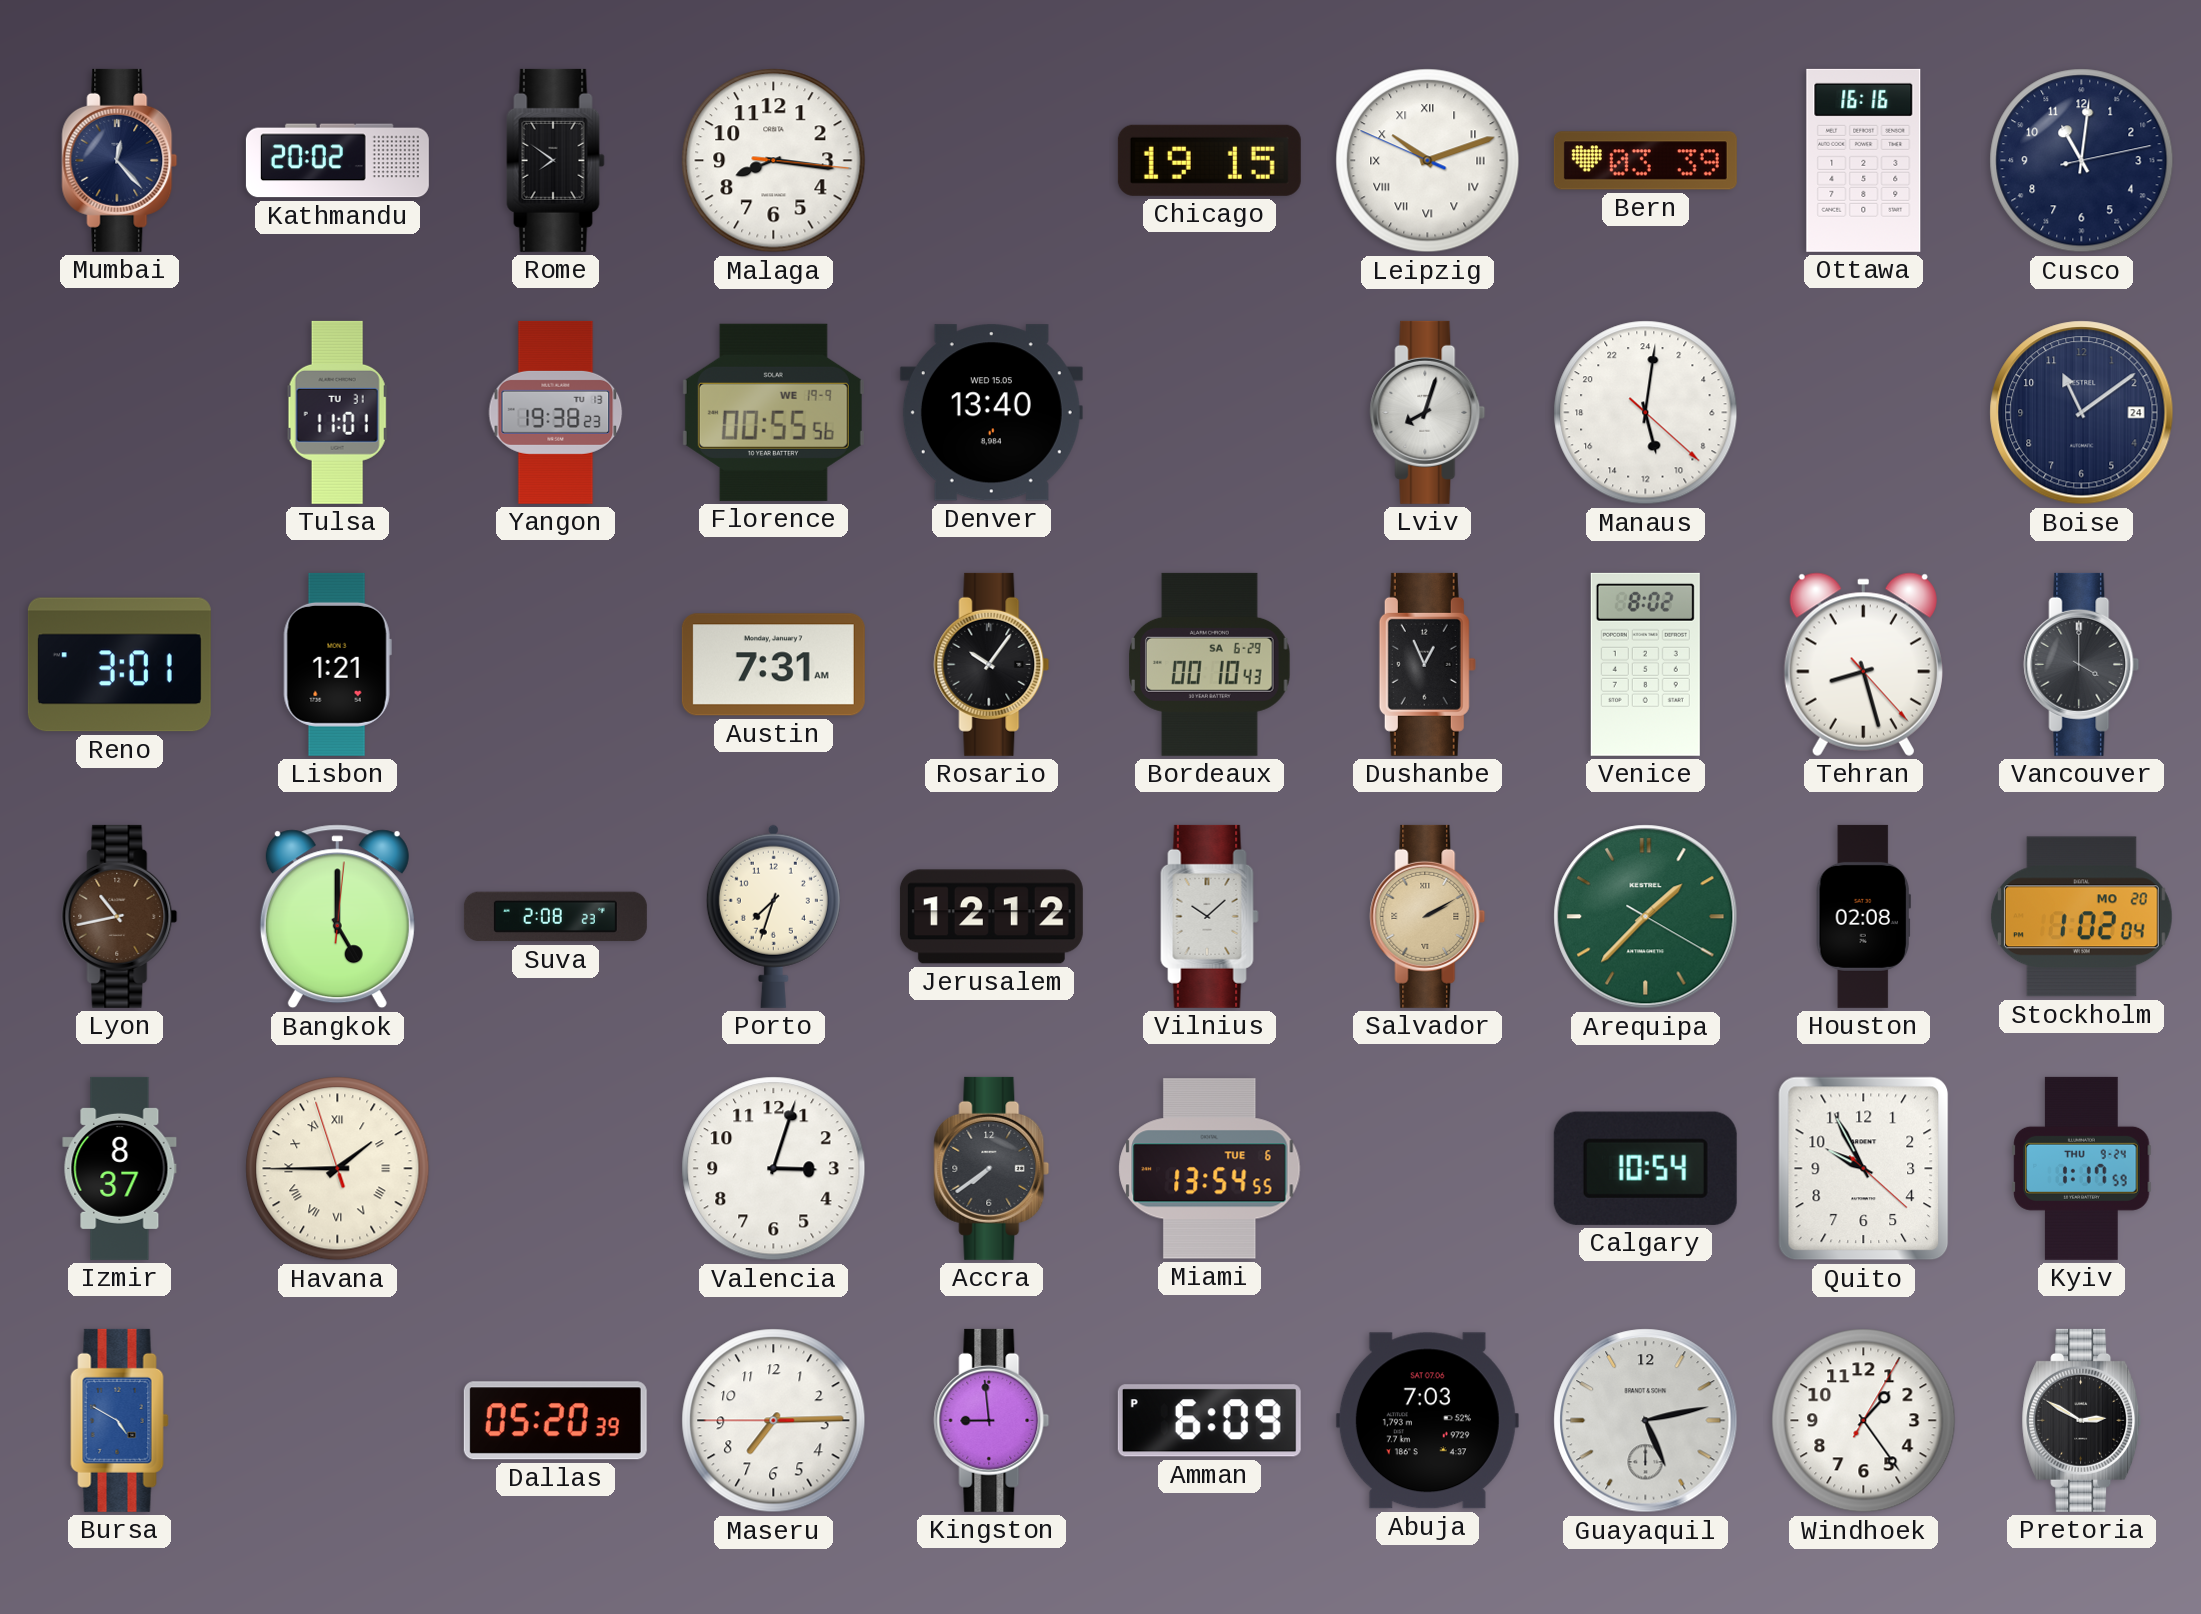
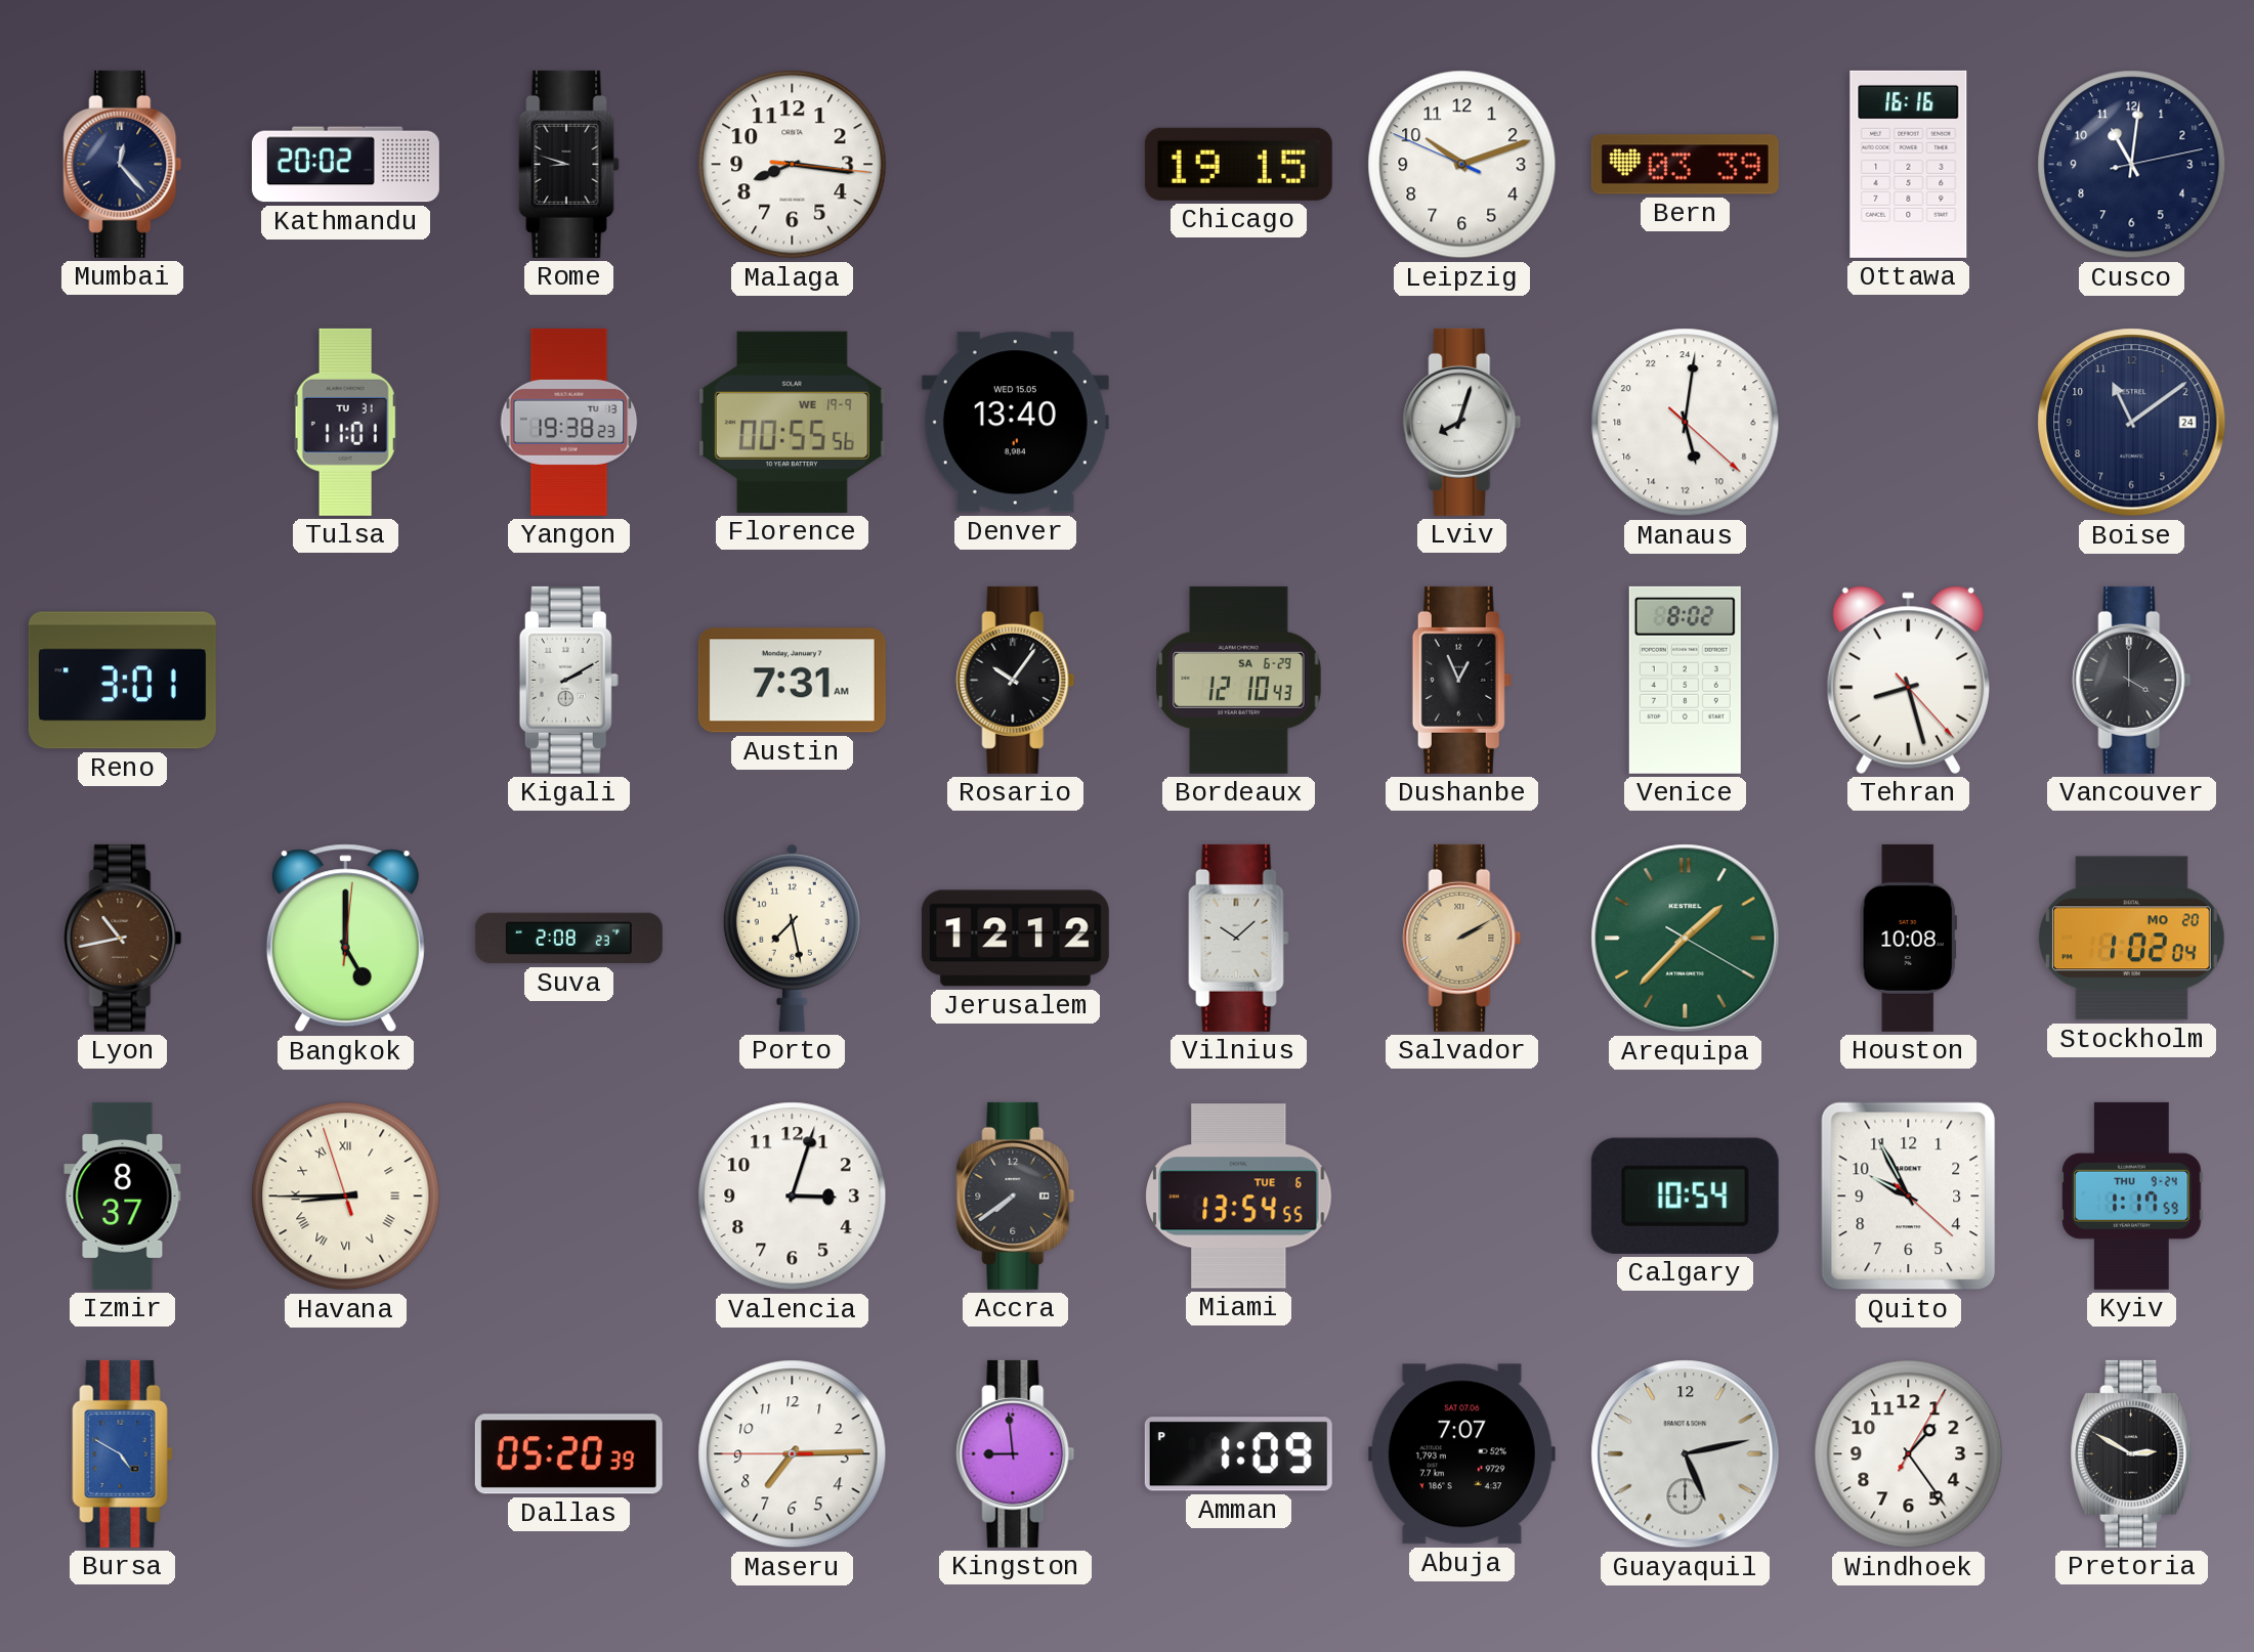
Rome: 7:51 -> 8:48
Leipzig numerals: Roman -> Arabic
Lisbon: 1:21 -> none
Kigali: none -> 2:10
Bordeaux: 00:10 -> 12:10
Porto: 7:33 -> 7:28
Houston: 02:08 -> 10:08
Havana: 1:44 -> 8:44
Amman: 6:09 -> 1:09
Abuja: 7:03 -> 7:07
